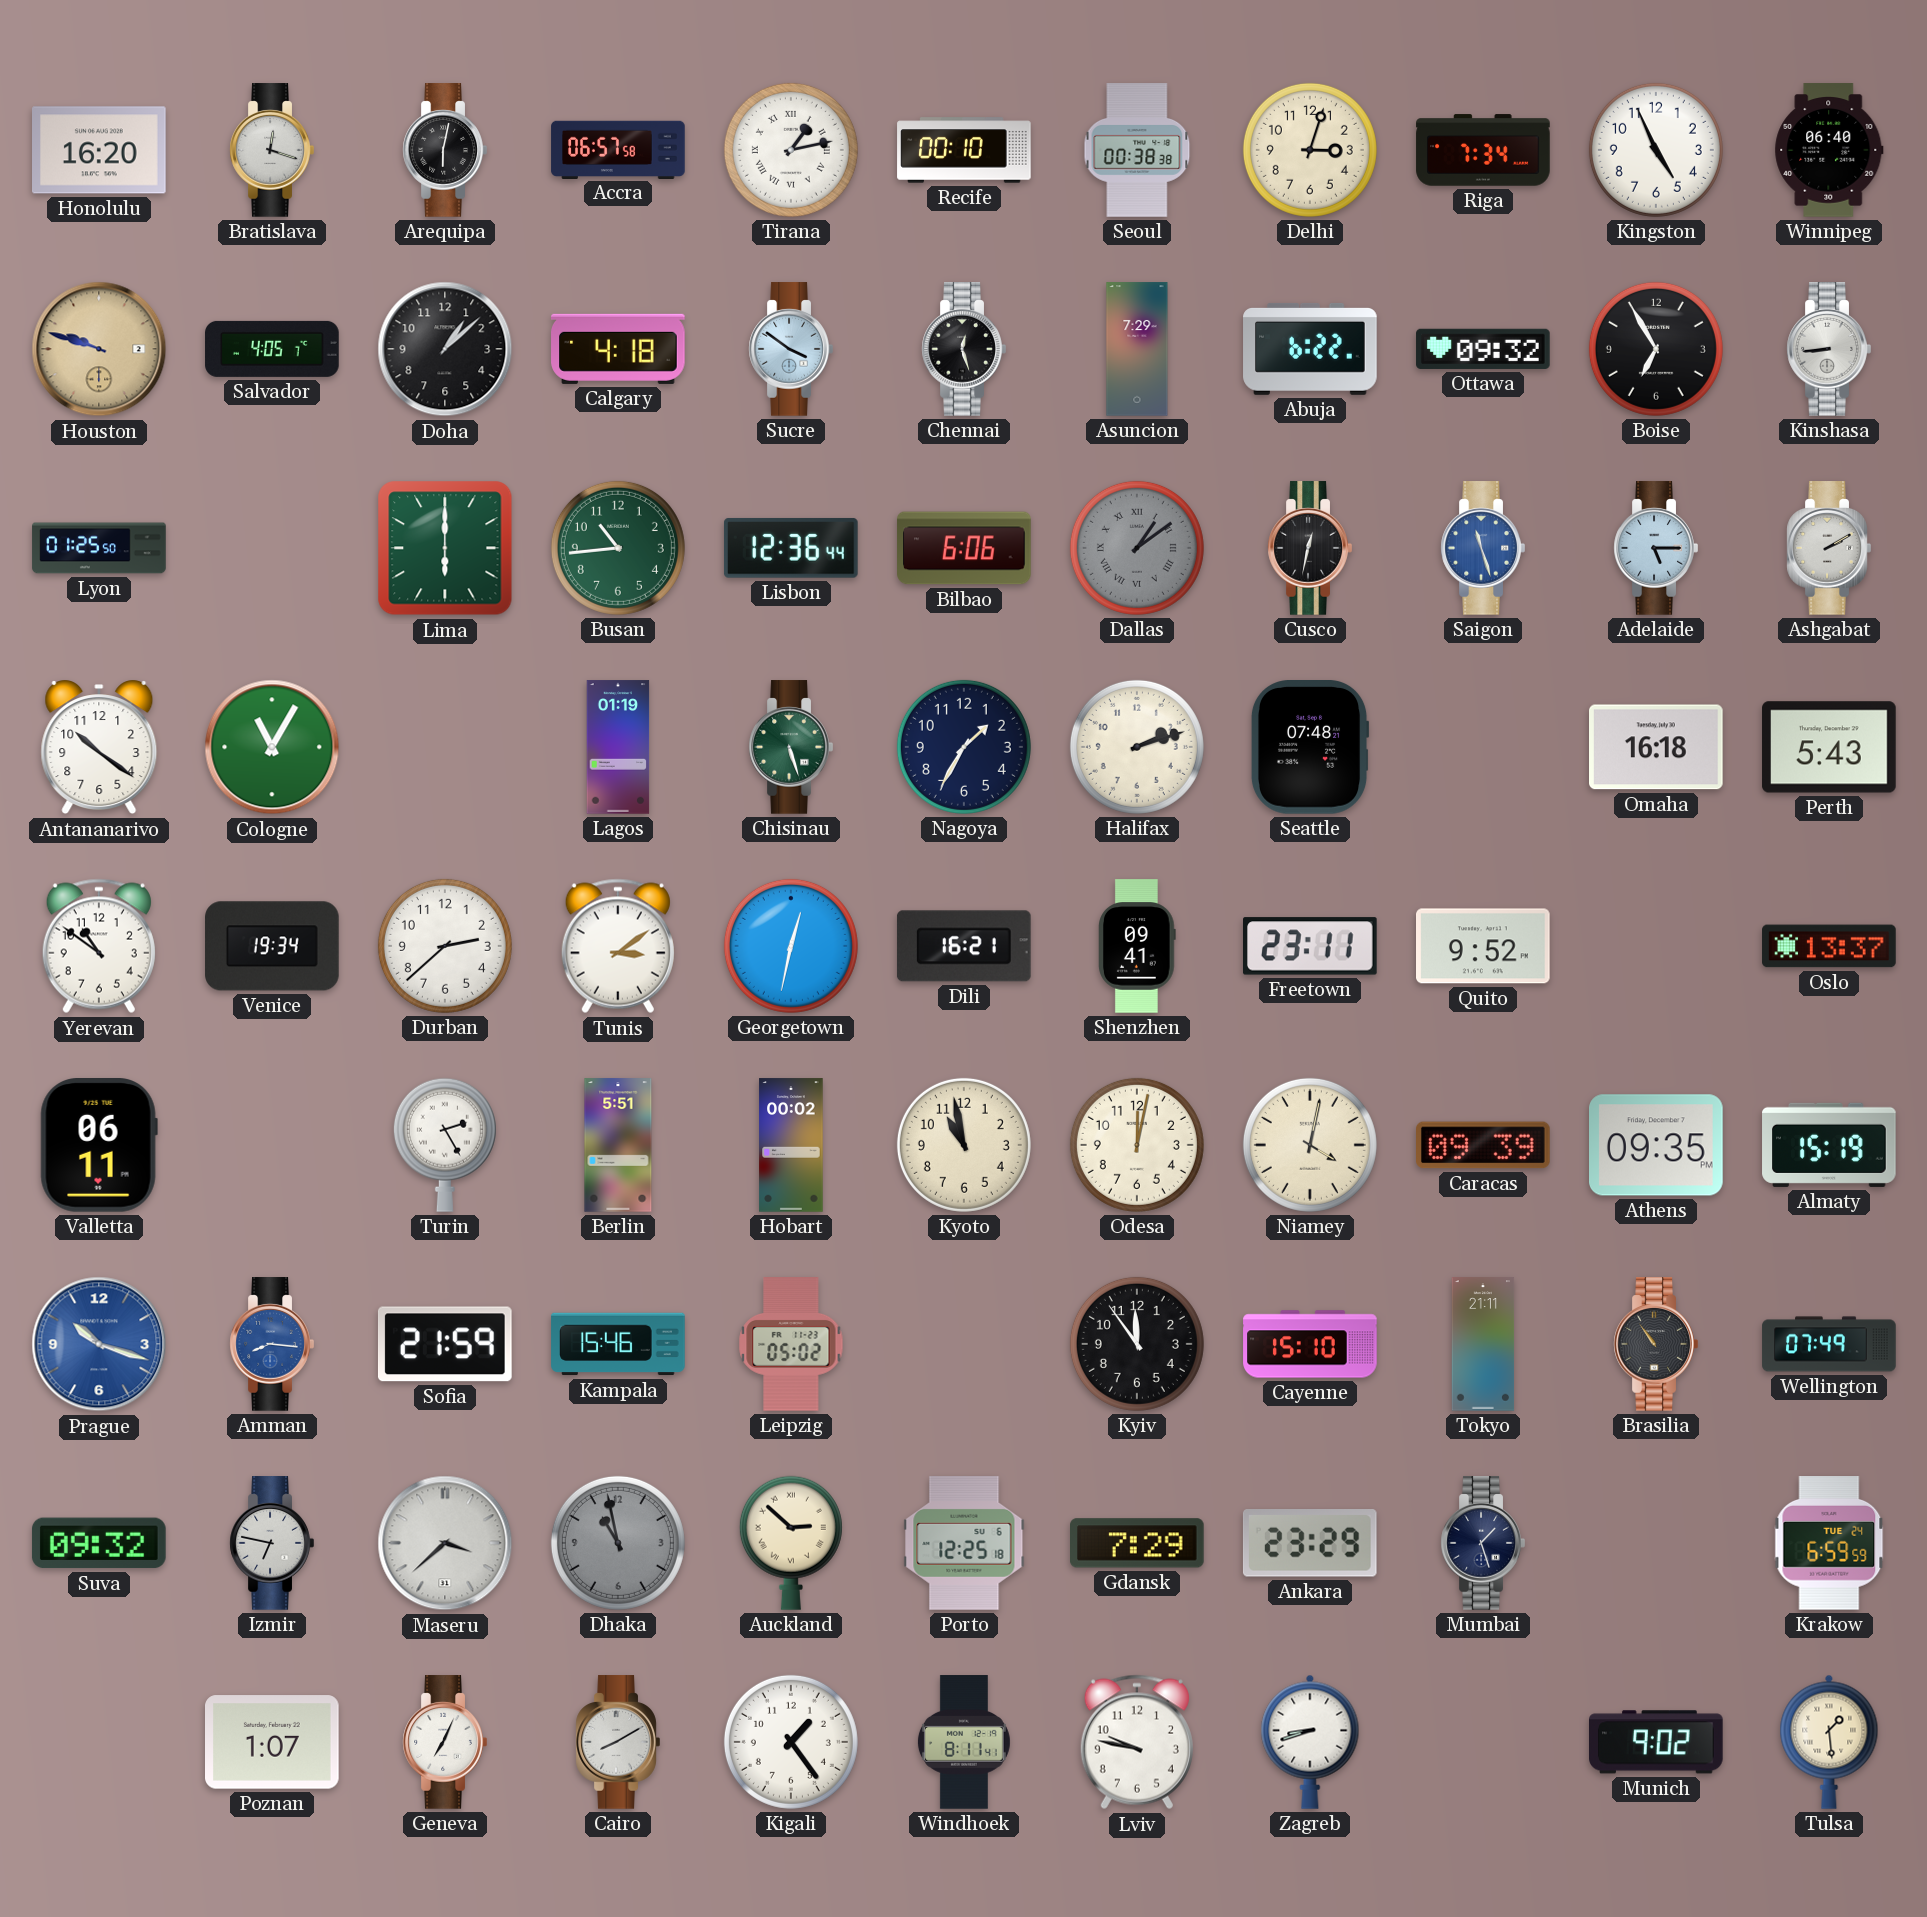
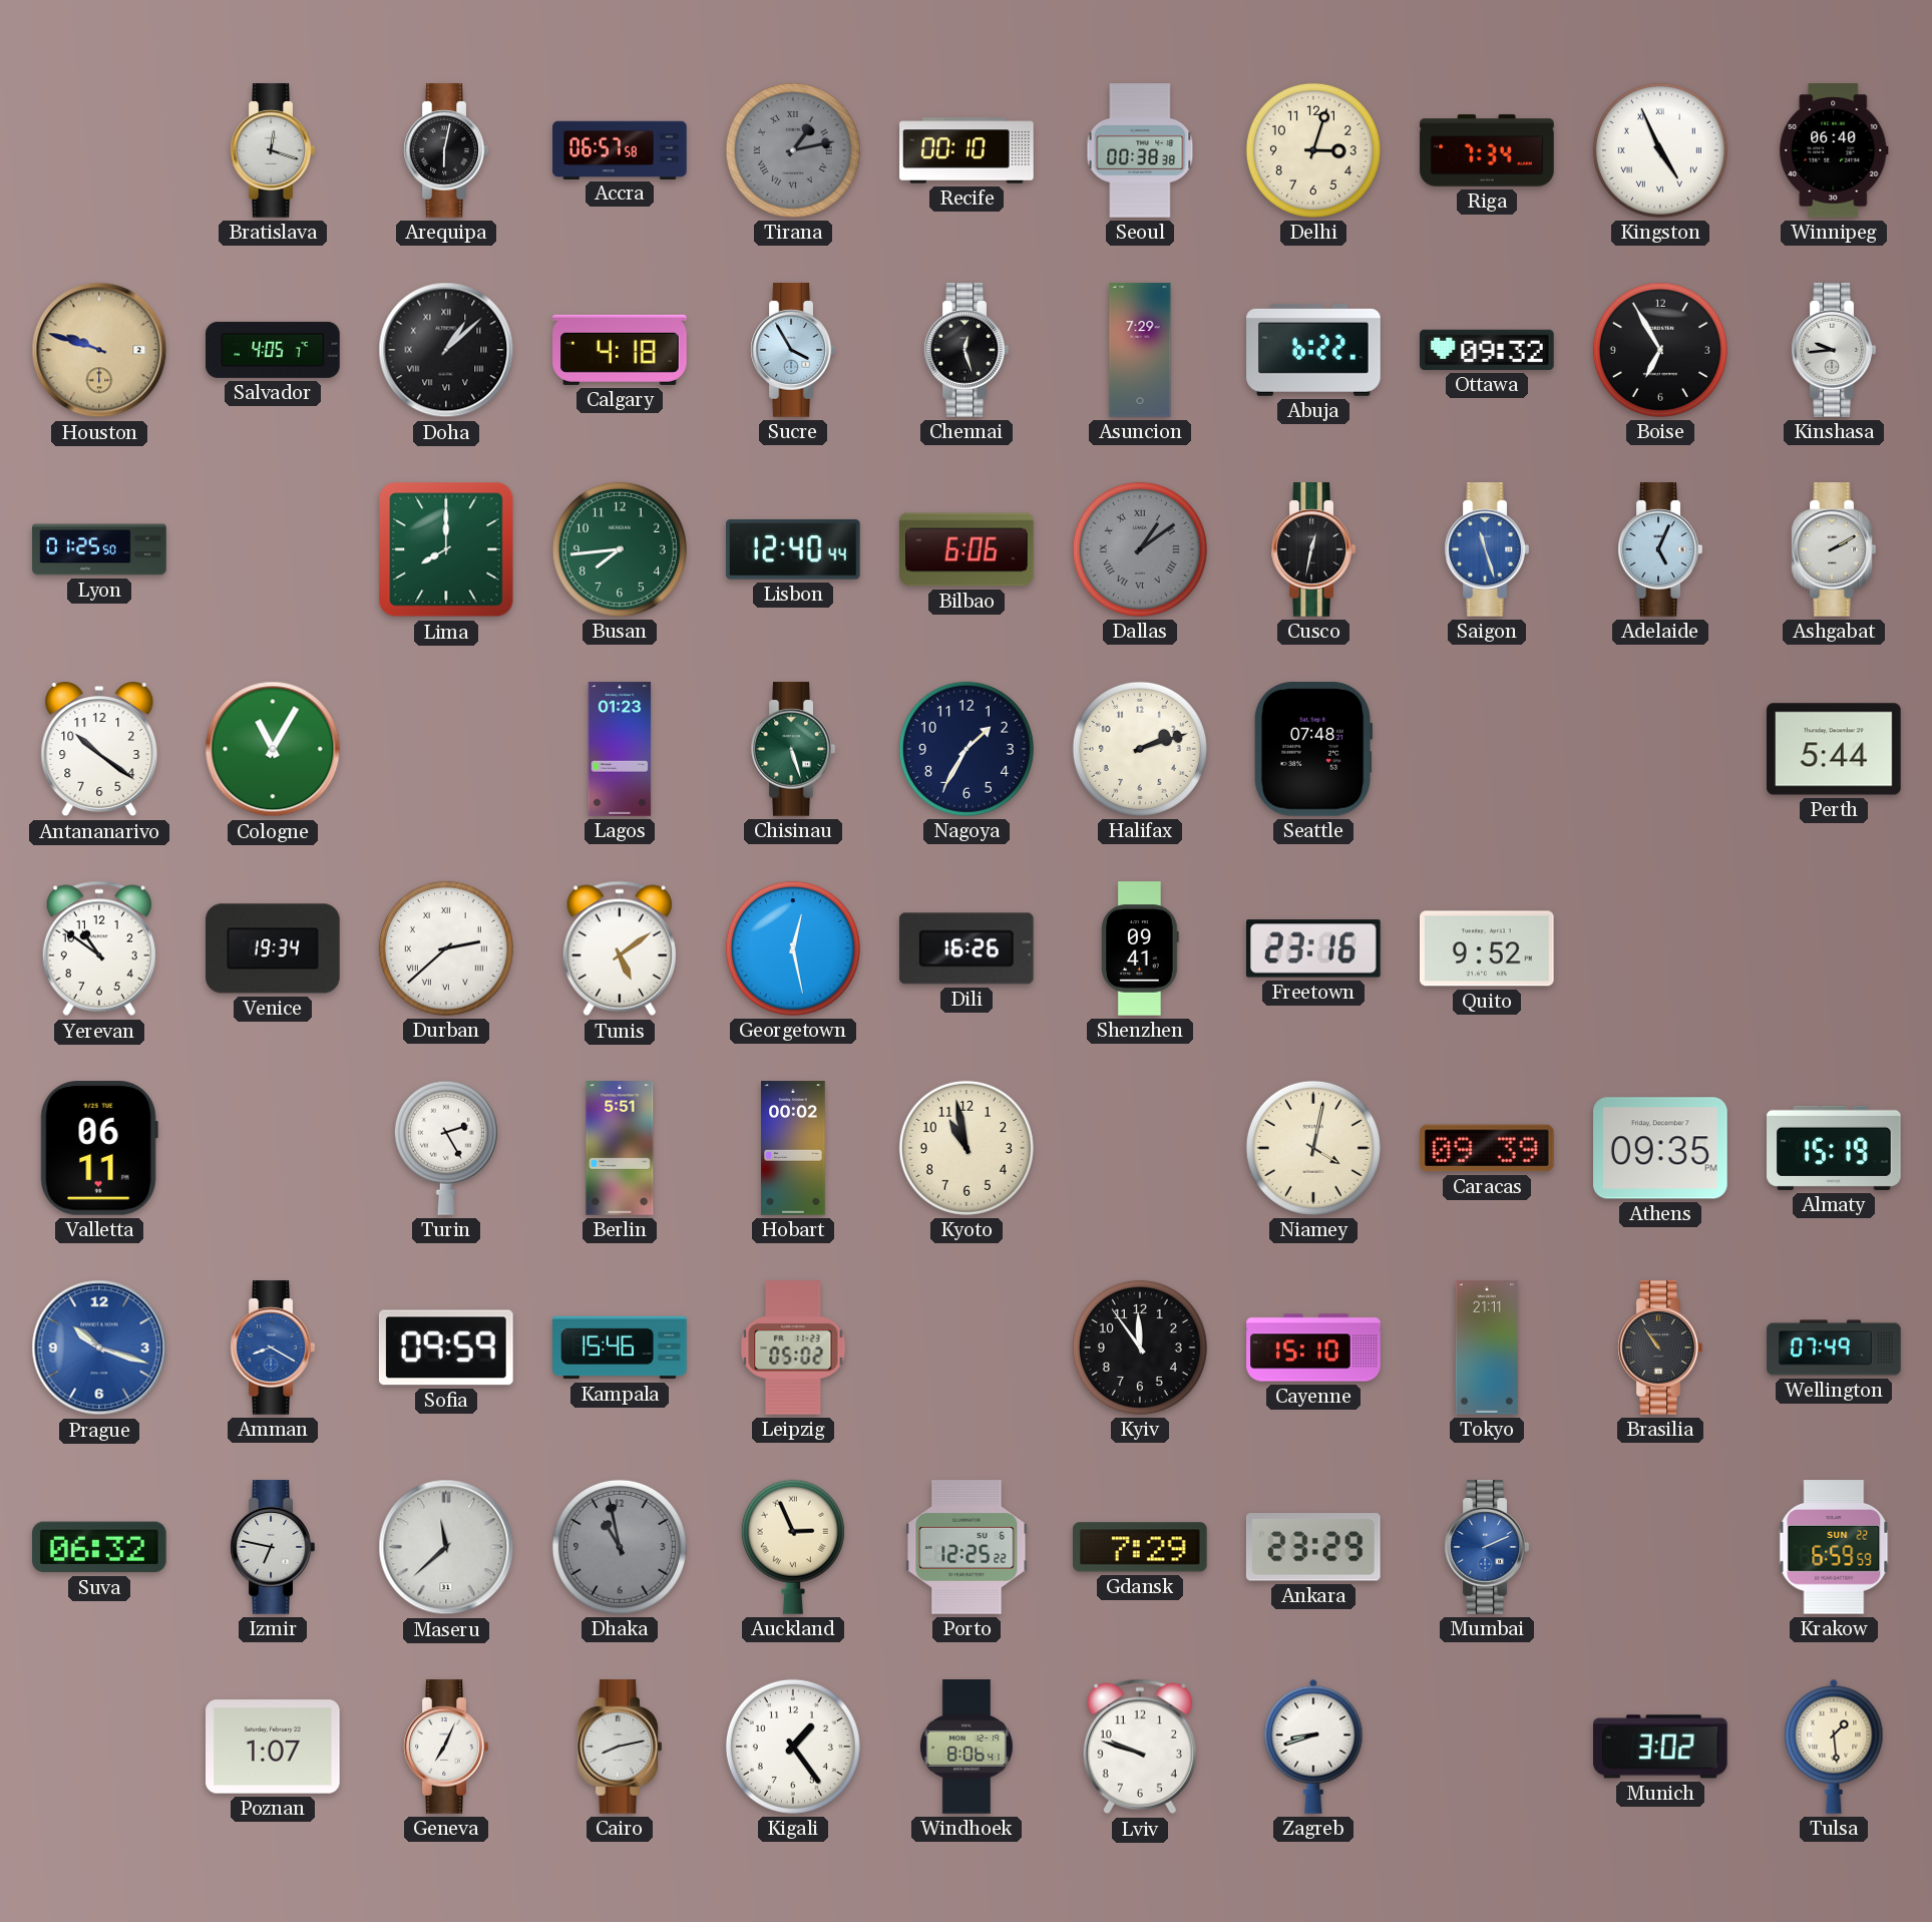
Honolulu: 16:20 -> none
Tirana dial: white -> grey
Kingston numerals: Arabic -> Roman
Doha numerals: Arabic -> Roman
Sucre: 3:51 -> 3:55
Kinshasa: 8:44 -> 9:44
Lima: 6:00 -> 8:00
Busan: 10:44 -> 7:44
Lisbon: 12:36 -> 12:40
Adelaide: 5:15 -> 5:04
Lagos: 01:19 -> 01:23
Omaha: 16:18 -> none
Perth: 5:43 -> 5:44
Durban numerals: Arabic -> Roman
Tunis: 3:09 -> 5:09
Georgetown: 12:32 -> 12:28
Dili: 16:21 -> 16:26
Freetown: 23:11 -> 23:16
Oslo: 13:37 -> none
Odesa: 12:02 -> none
Amman: 8:16 -> 8:20
Sofia: 21:59 -> 09:59
Suva: 09:32 -> 06:32
Maseru: 3:38 -> 11:38
Auckland: 2:52 -> 2:56
Porto: 12:25:18 -> 12:25:22
Mumbai: 1:27 -> 2:11
Mumbai dial: navy -> blue
Krakow date: TUE 24 -> SUN 22
Cairo: 8:10 -> 8:13
Windhoek: 8:11 -> 8:06
Lviv: 9:47 -> 9:48
Munich: 9:02 -> 3:02
